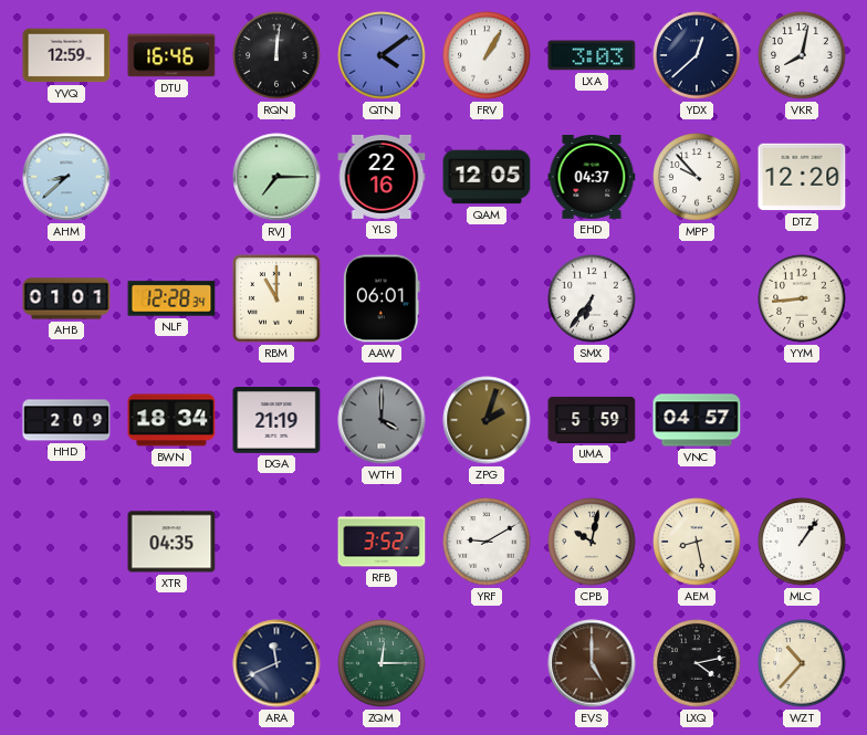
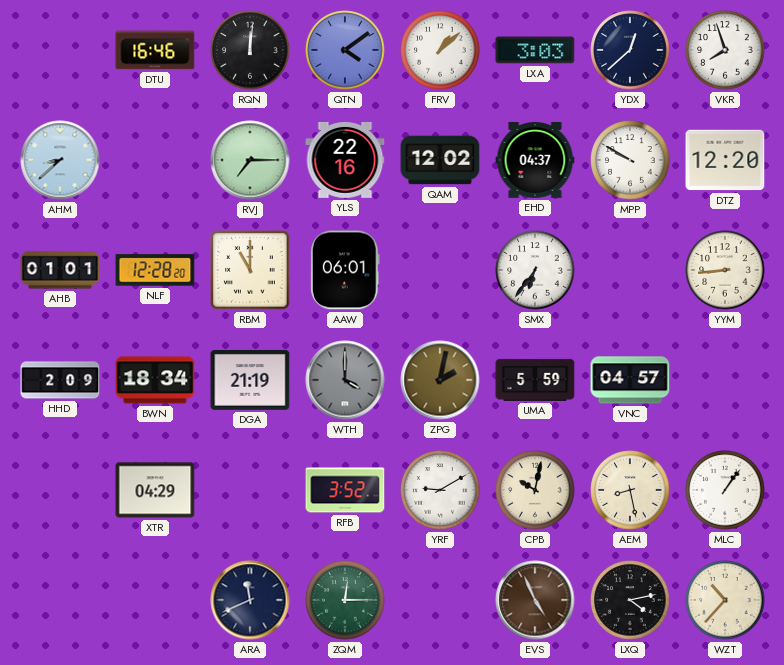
YVQ: 12:59 -> none
FRV: 1:05 -> 1:08
VKR: 8:02 -> 7:57
QAM: 12:05 -> 12:02
MPP: 9:53 -> 9:50
NLF: 12:28:34 -> 12:28:20
ZPG: 2:03 -> 2:02
XTR: 04:35 -> 04:29
EVS: 5:00 -> 4:56
